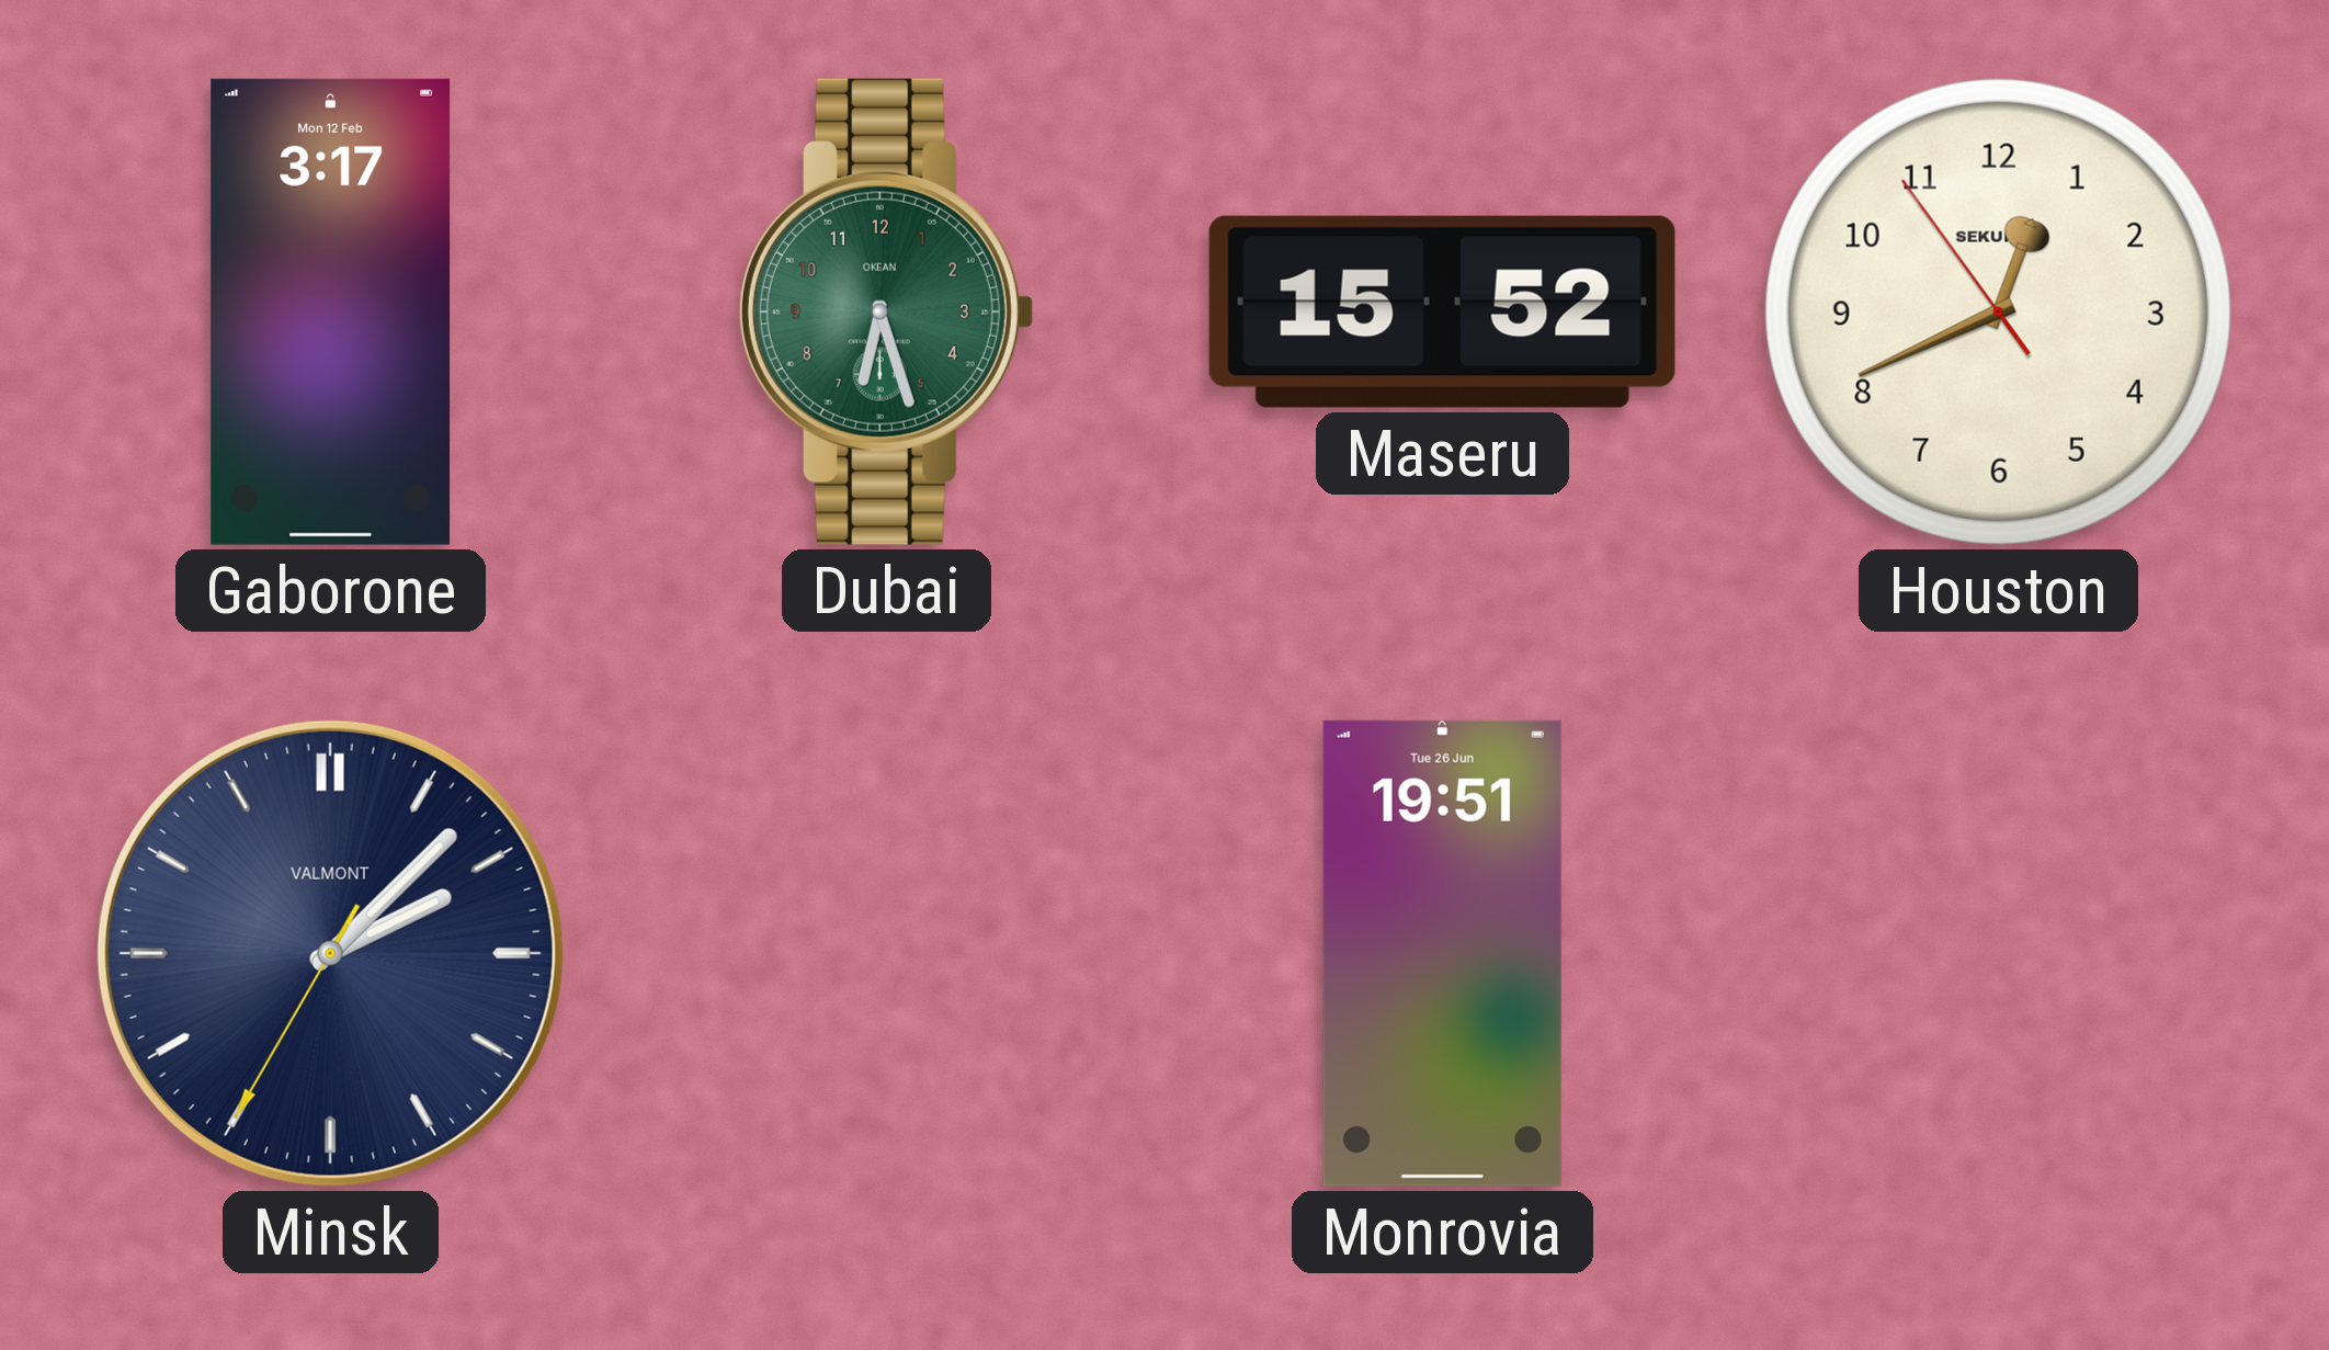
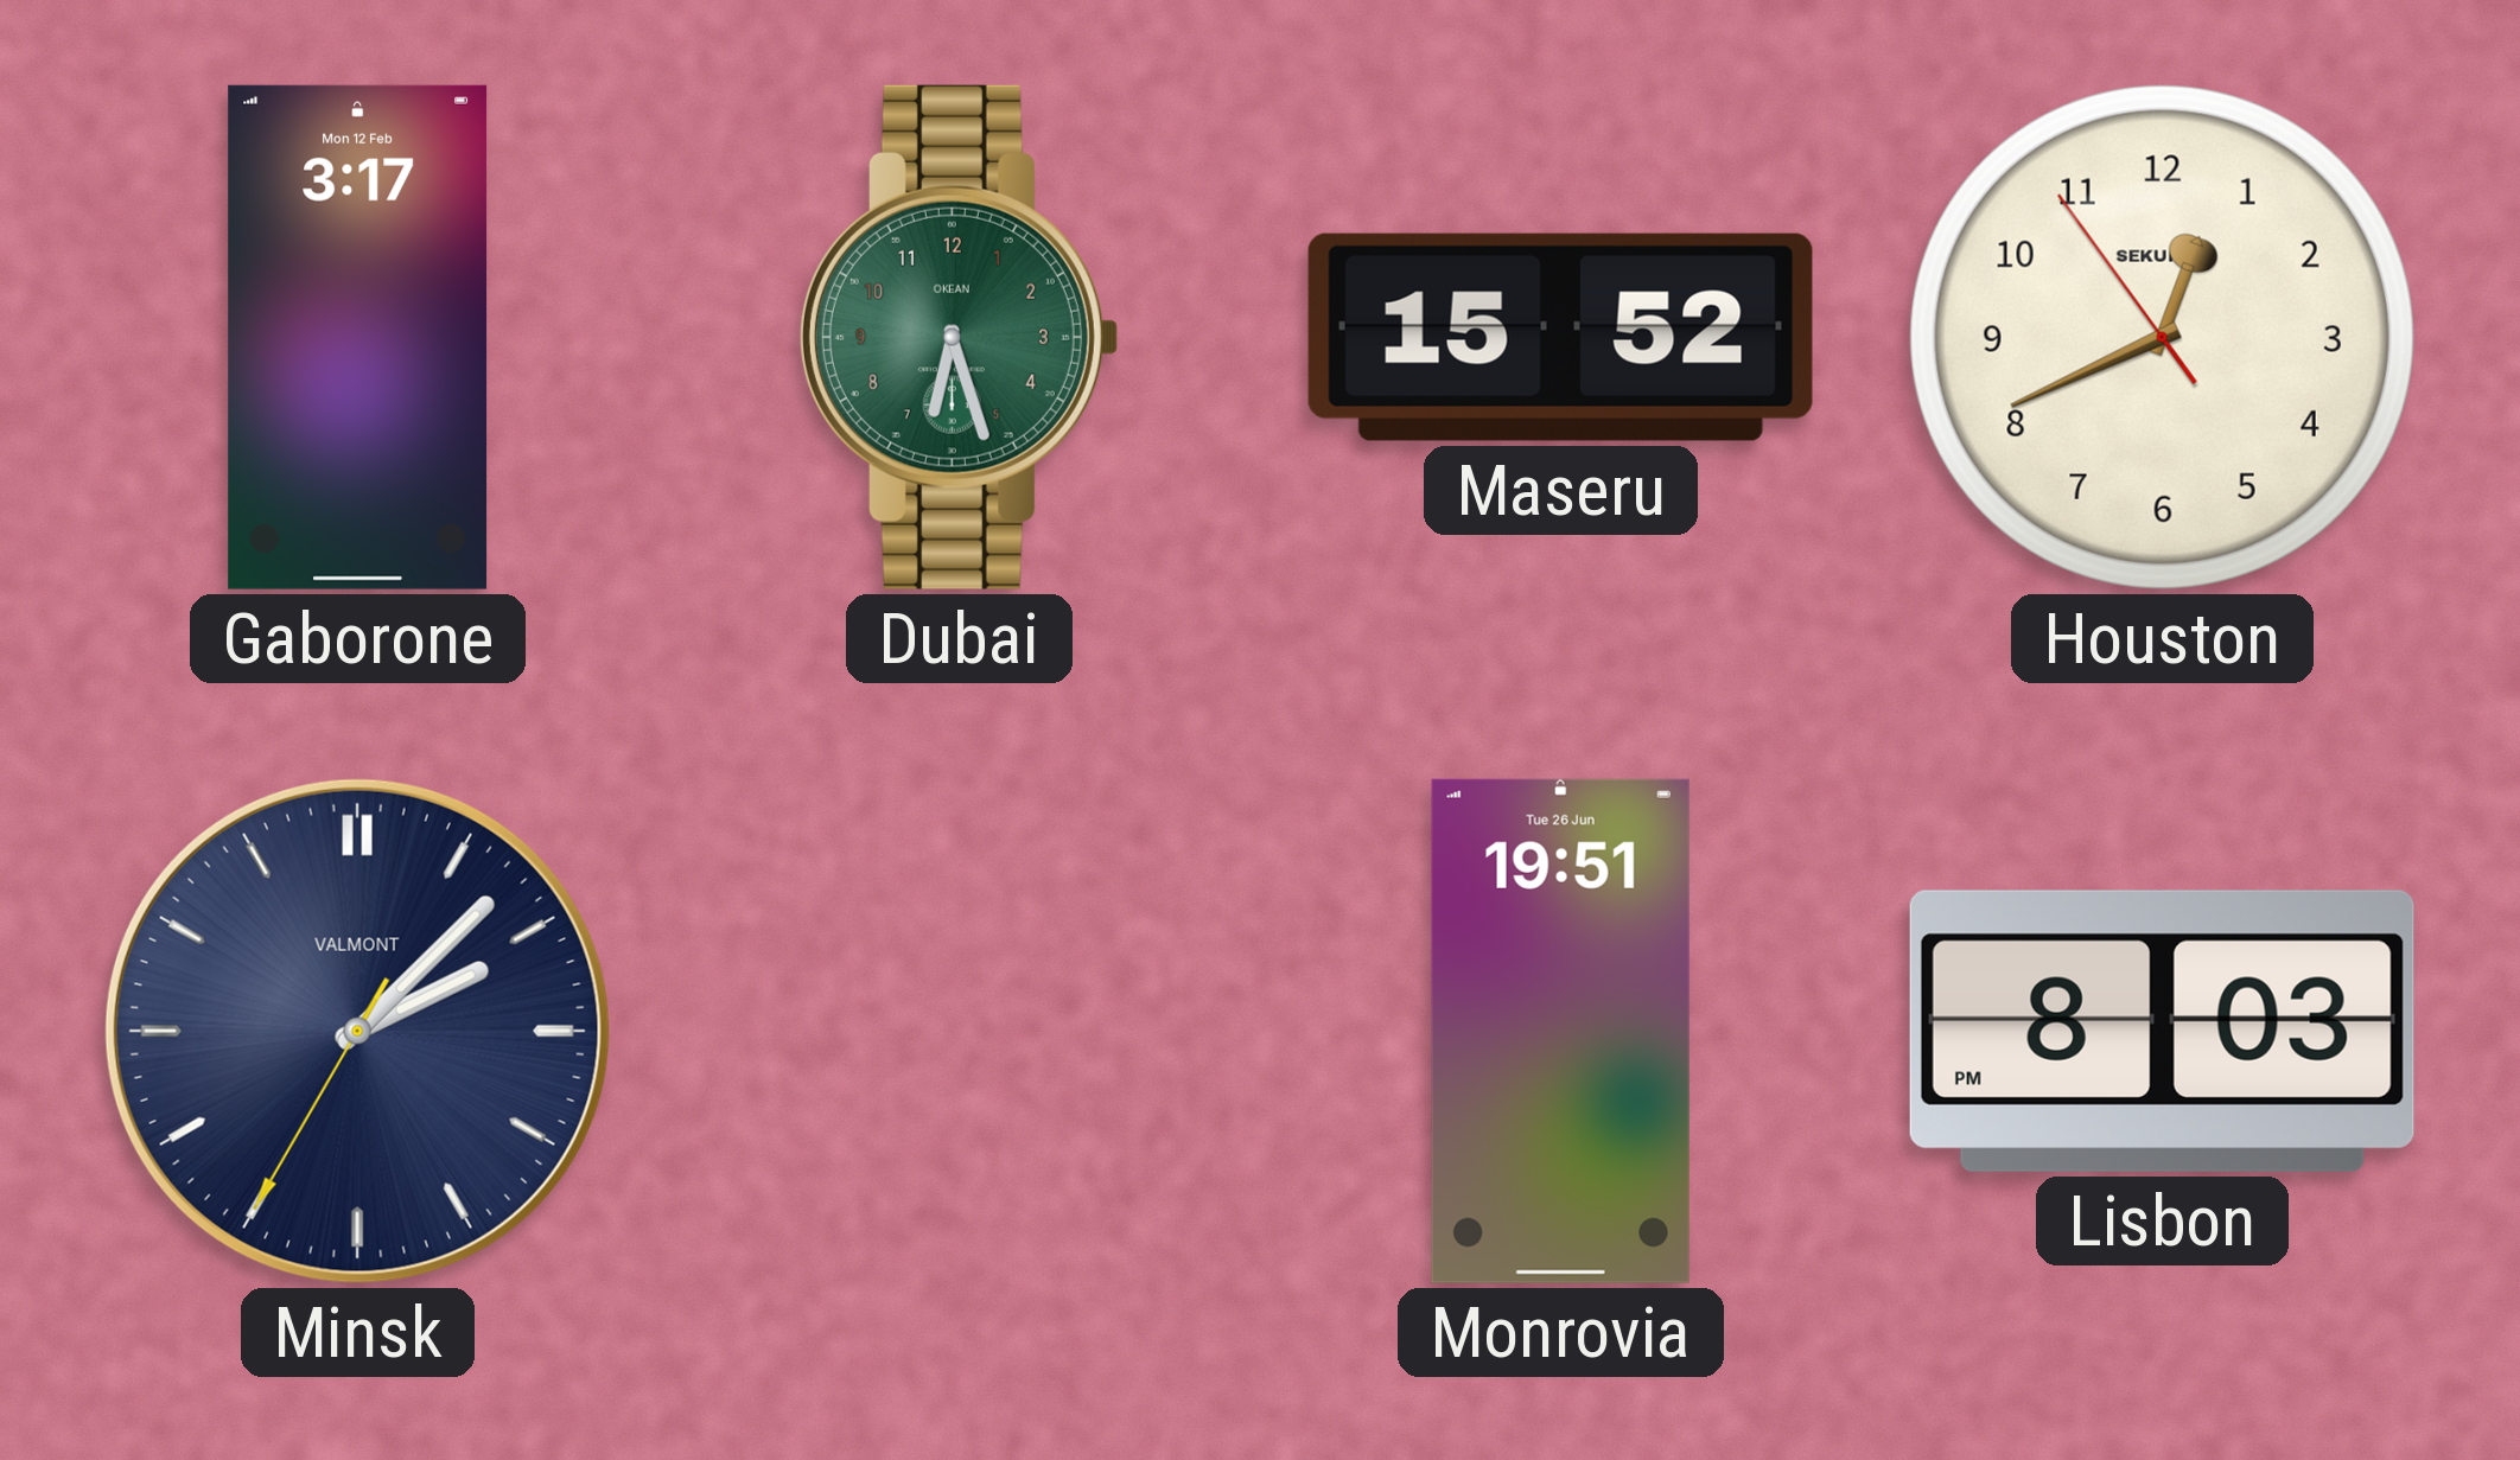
Lisbon: none -> 8:03
